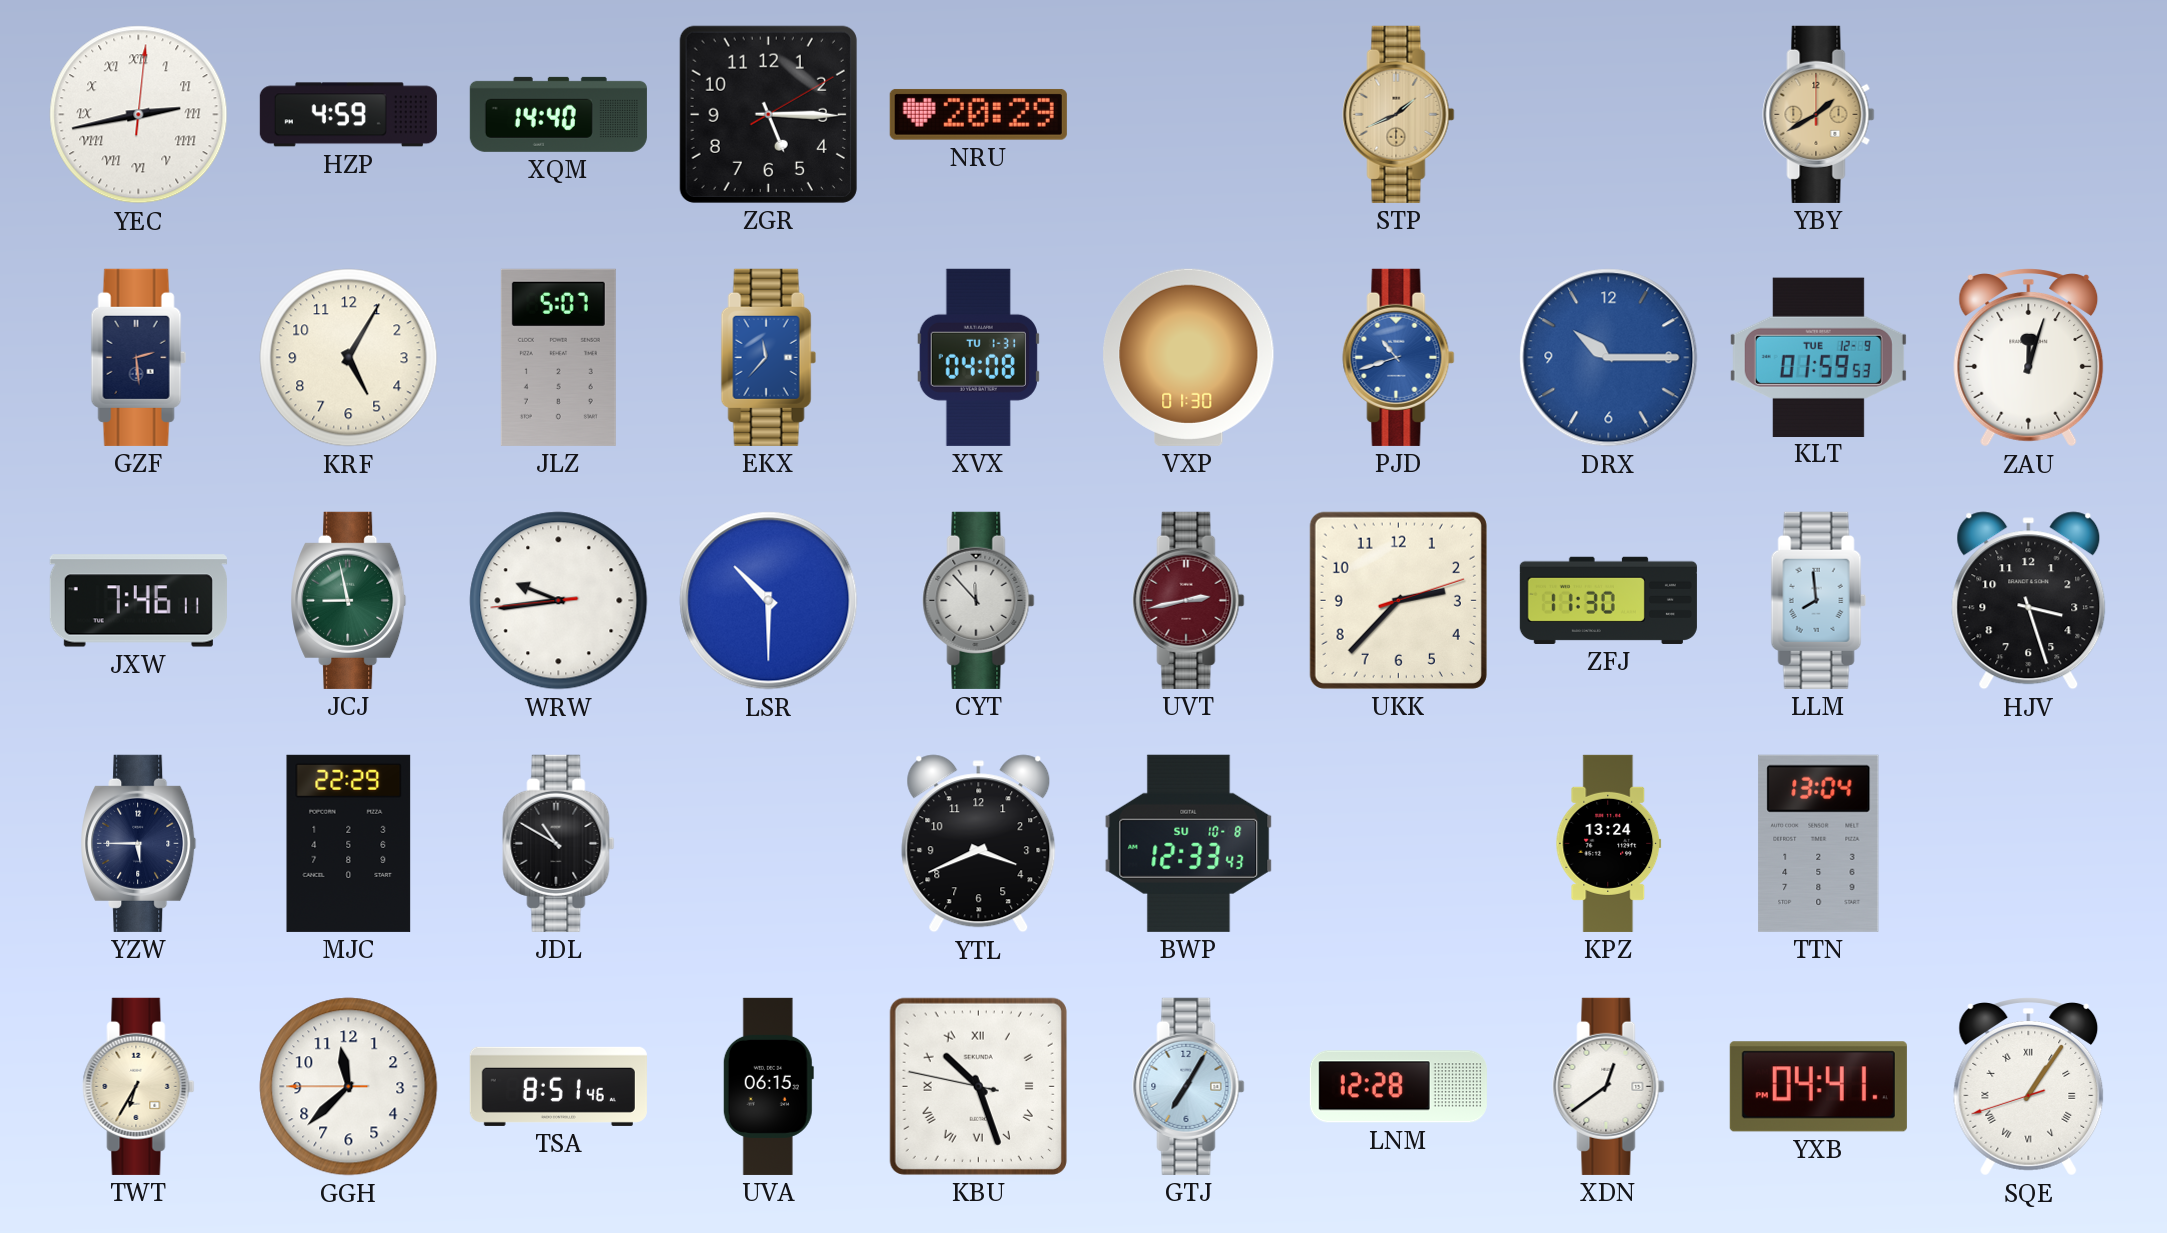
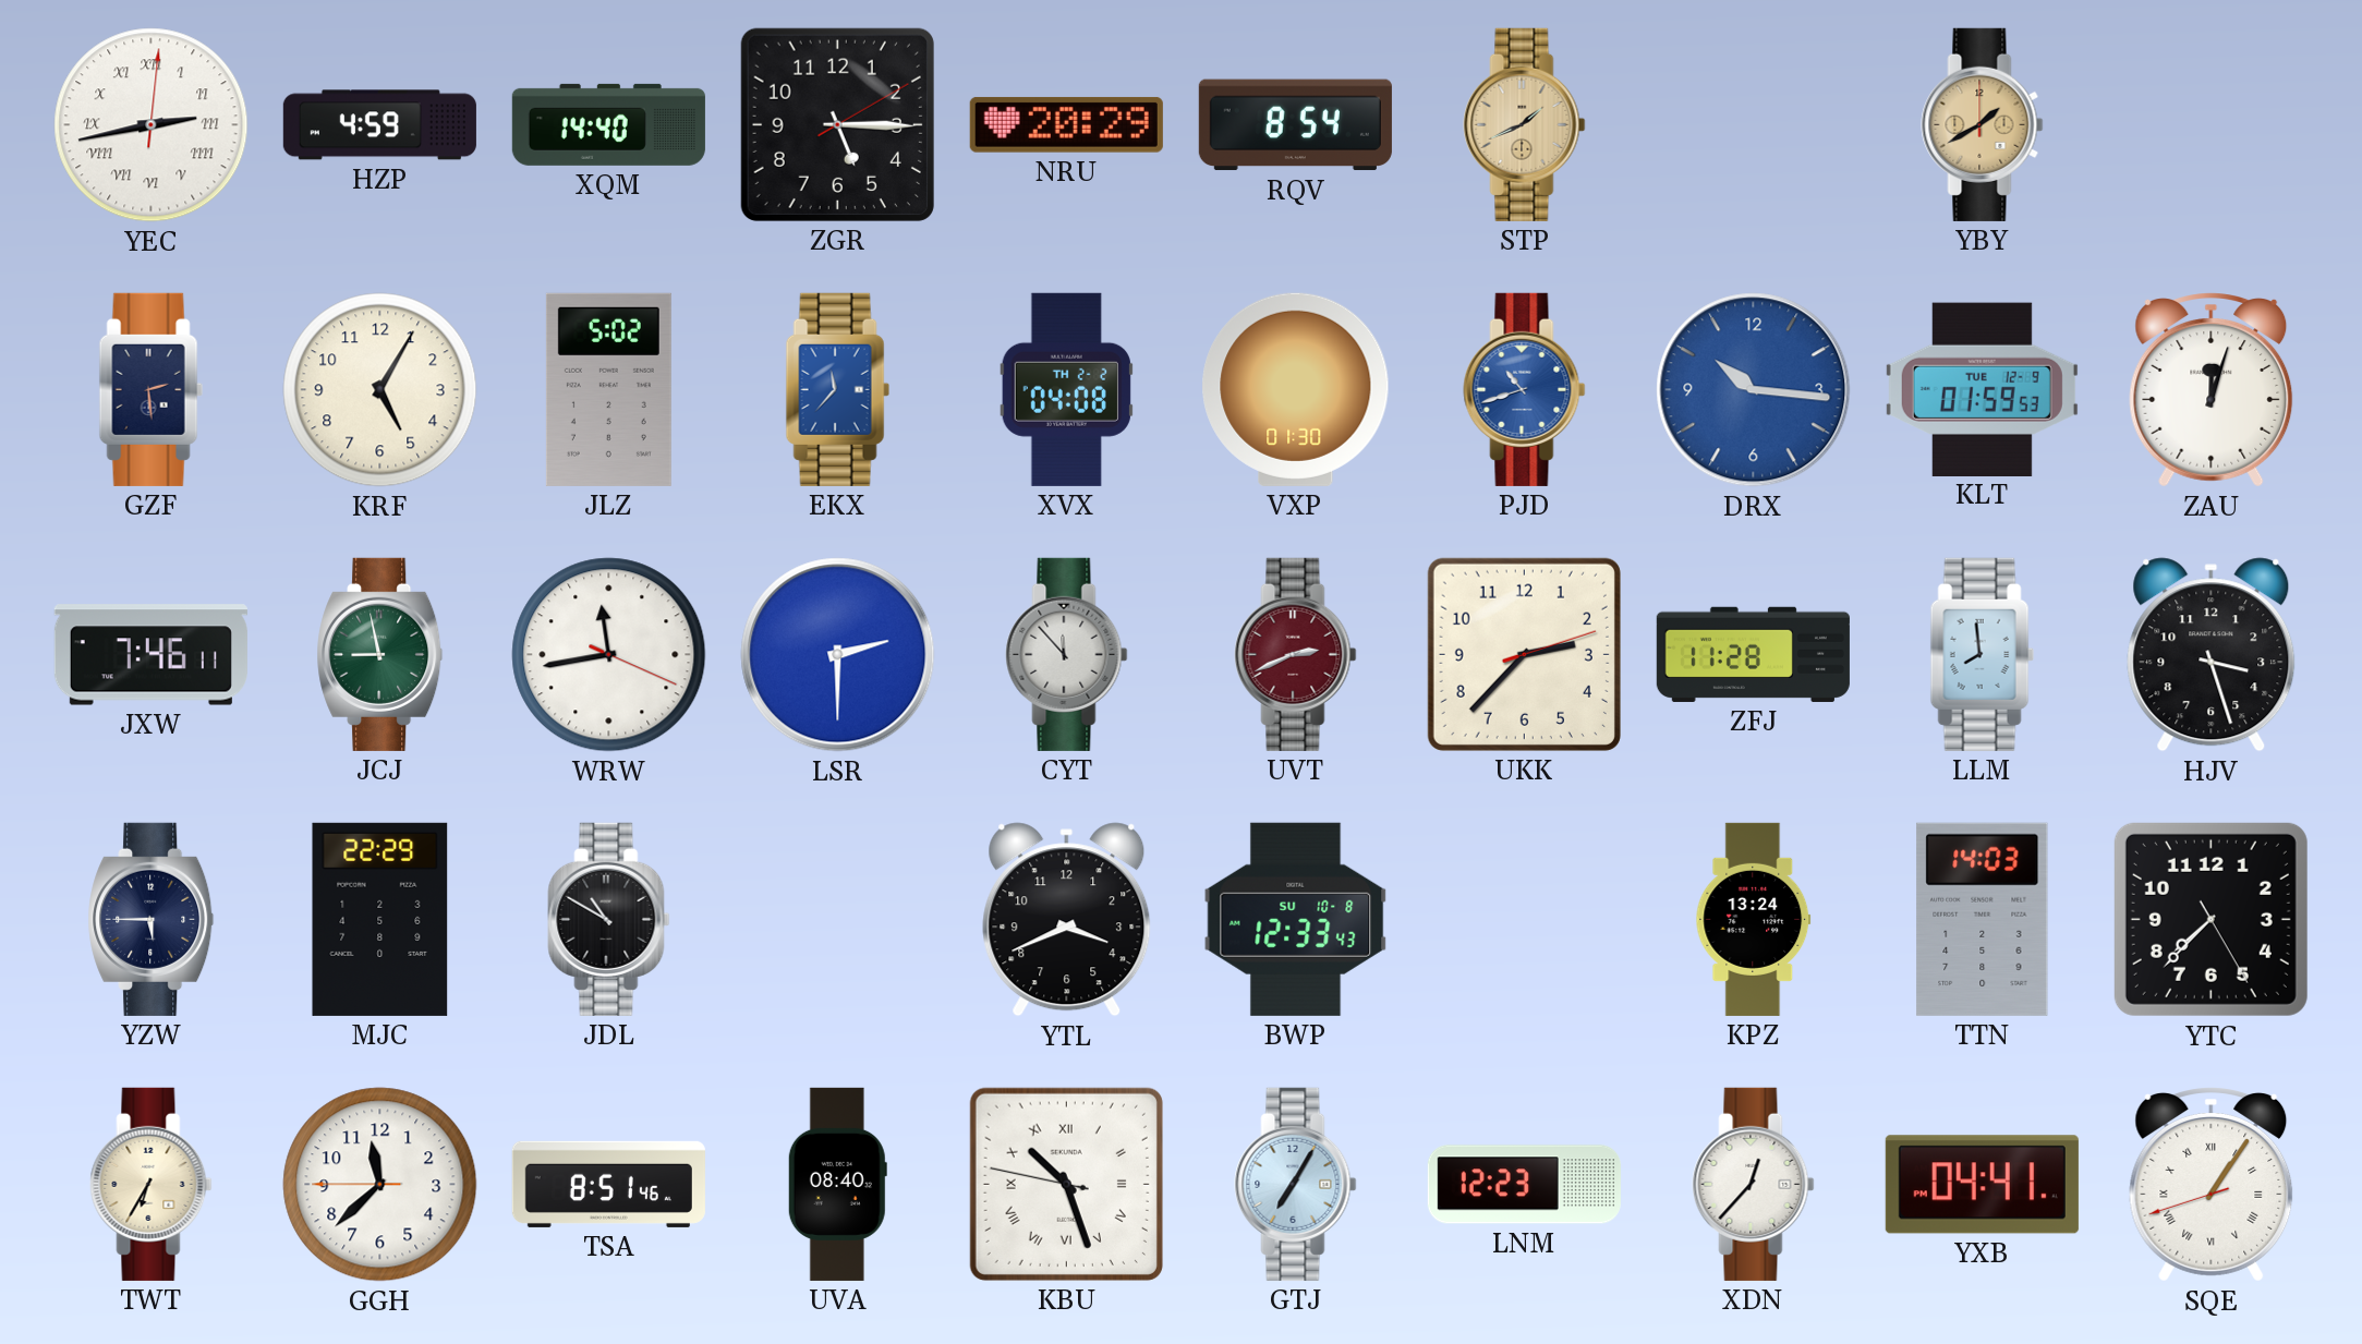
RQV: none -> 8:54
JLZ: 5:07 -> 5:02
XVX date: TU 1-31 -> TH 2-2
DRX: 10:15 -> 10:16
WRW: 9:43 -> 11:43
LSR: 10:30 -> 2:30
UVT: 2:43 -> 2:41
ZFJ: 11:30 -> 11:28
TTN: 13:04 -> 14:03
YTC: none -> 7:37
UVA: 06:15 -> 08:40
LNM: 12:28 -> 12:23
XDN: 12:39 -> 12:37
